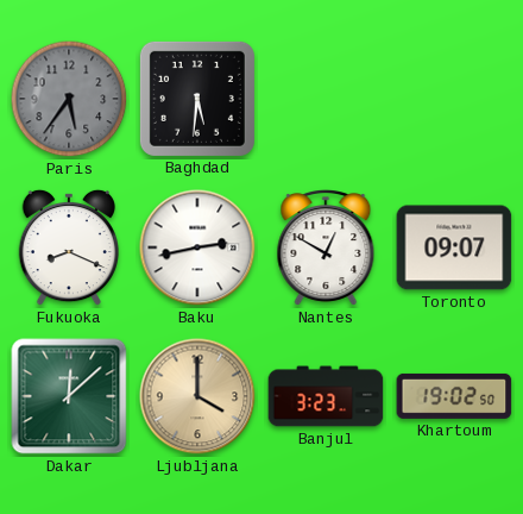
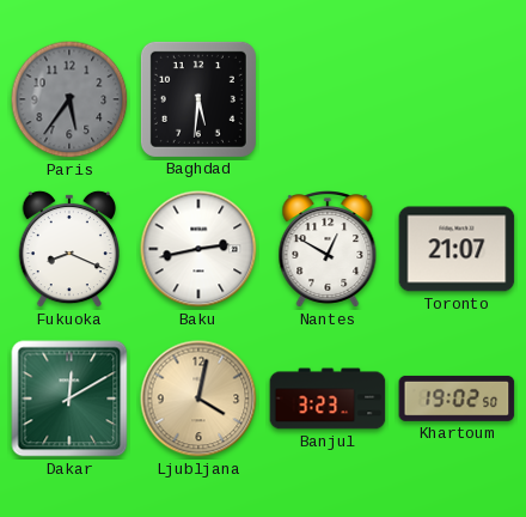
Toronto: 09:07 -> 21:07
Dakar: 12:08 -> 12:10
Ljubljana: 4:00 -> 4:02
